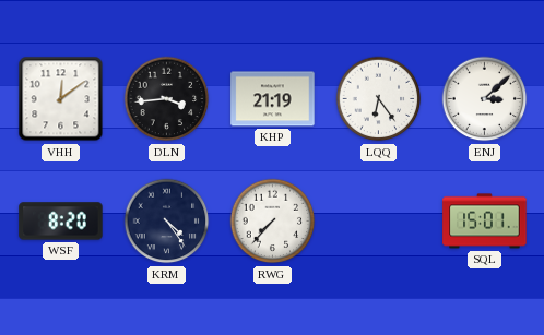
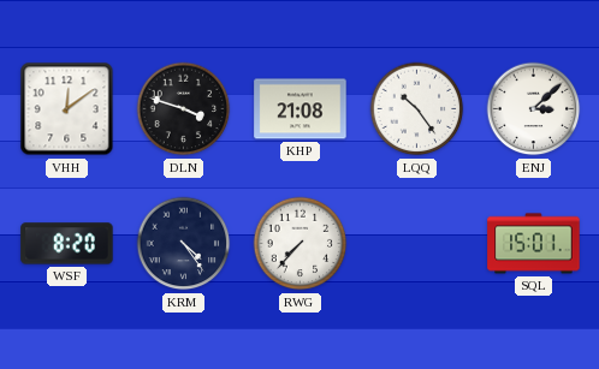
DLN: 3:44 -> 3:48
KHP: 21:19 -> 21:08
LQQ: 6:24 -> 10:24
